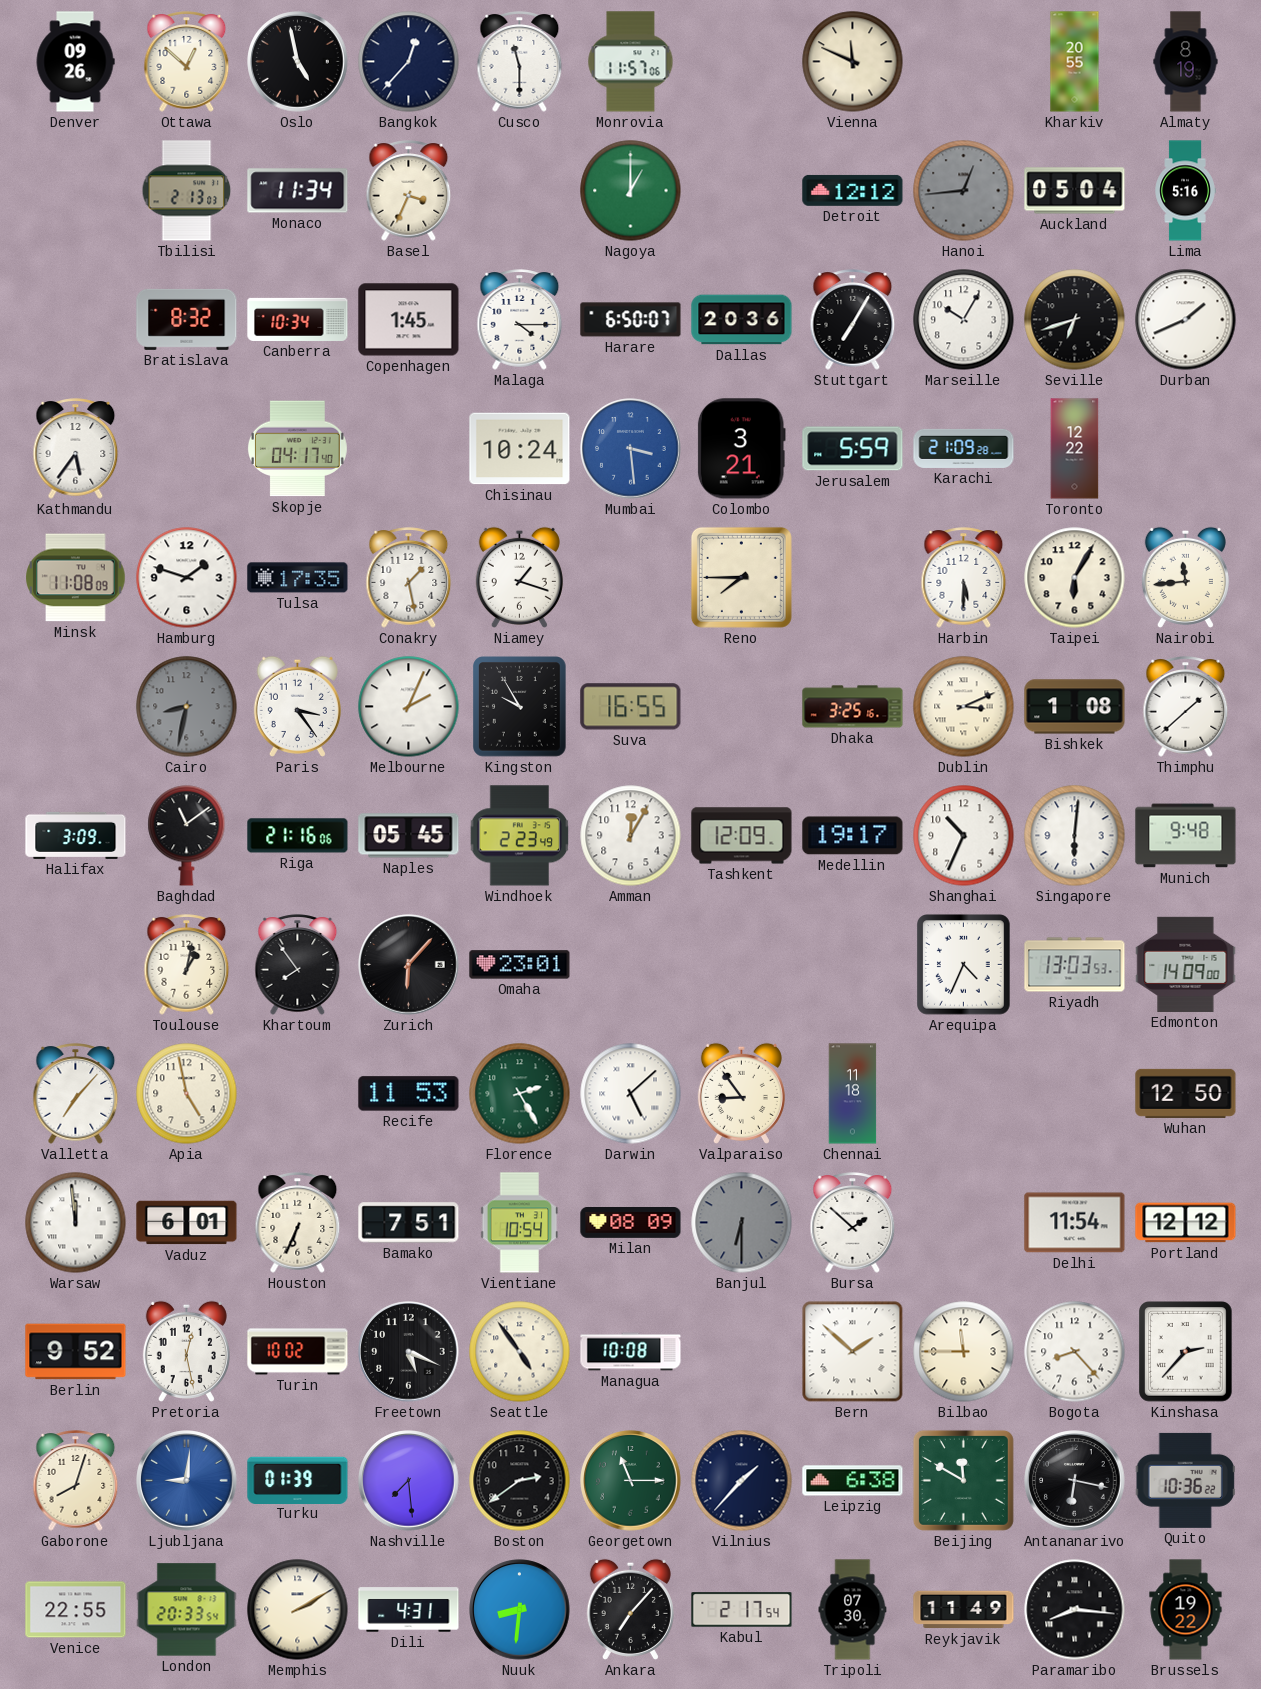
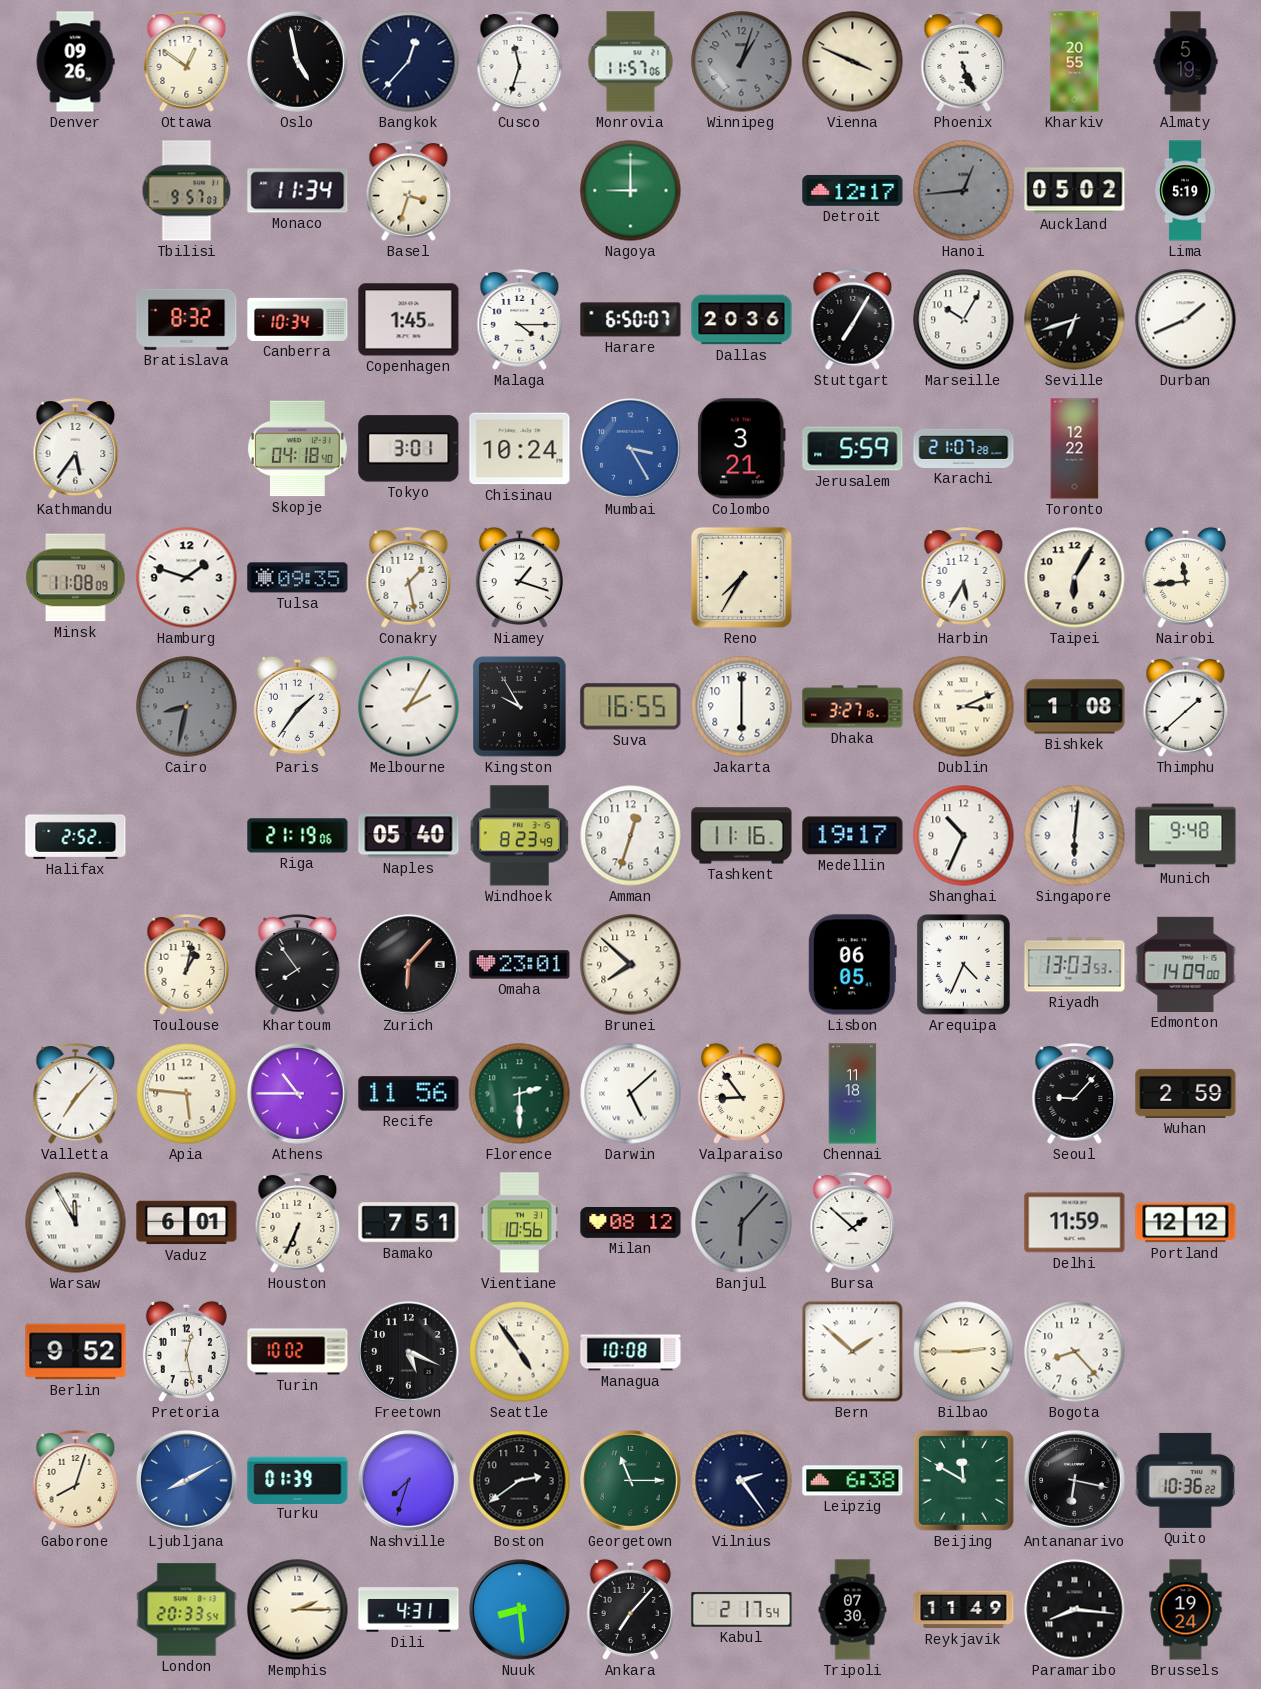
Ottawa: 12:52 -> 12:51
Cusco: 11:30 -> 11:33
Winnipeg: none -> 1:03
Vienna: 11:49 -> 3:49
Phoenix: none -> 5:26
Almaty: 8:19 -> 5:19
Tbilisi: 2:13 -> 9:57
Basel: 3:34 -> 3:33
Nagoya: 1:00 -> 9:00
Detroit: 12:12 -> 12:17
Auckland: 05:04 -> 05:02
Lima: 5:16 -> 5:19
Skopje: 04:17 -> 04:18
Tokyo: none -> 3:01
Mumbai: 3:29 -> 3:25
Karachi: 21:09 -> 21:07
Tulsa: 17:35 -> 09:35
Reno: 7:45 -> 7:35
Harbin: 5:30 -> 5:35
Paris: 3:24 -> 1:36
Melbourne: 2:04 -> 2:05
Jakarta: none -> 6:00
Dhaka: 3:25 -> 3:27
Halifax: 3:09 -> 2:52
Baghdad: 11:09 -> none
Riga: 21:16 -> 21:19
Naples: 05:45 -> 05:40
Windhoek: 2:23 -> 8:23
Amman: 12:05 -> 12:33
Tashkent: 12:09 -> 11:16
Brunei: none -> 7:52
Lisbon: none -> 06:05
Apia: 4:58 -> 5:46
Athens: none -> 10:45
Recife: 11:53 -> 11:56
Florence: 2:25 -> 2:30
Seoul: none -> 9:07
Wuhan: 12:50 -> 2:59
Warsaw: 11:59 -> 11:55
Vientiane: 10:54 -> 10:56
Milan: 08:09 -> 08:12
Banjul: 6:30 -> 6:07
Delhi: 11:54 -> 11:59
Bilbao: 11:45 -> 2:45
Kinshasa: 2:37 -> none
Ljubljana: 9:01 -> 8:10
Nashville: 7:29 -> 7:33
Vilnius: 1:37 -> 2:24
Venice: 22:55 -> none
Memphis: 2:10 -> 2:15
Nuuk: 8:31 -> 8:29
Brussels: 19:22 -> 19:24
